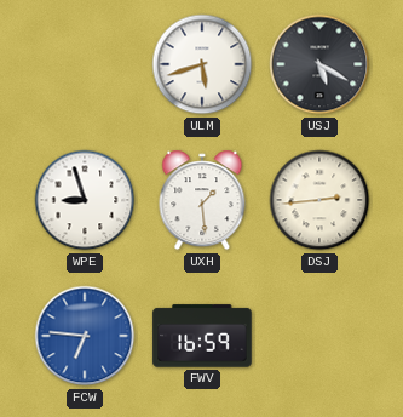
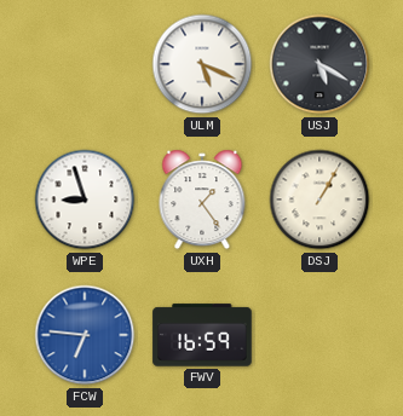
ULM: 5:42 -> 5:19
UXH: 1:29 -> 1:24
DSJ: 2:44 -> 1:05
